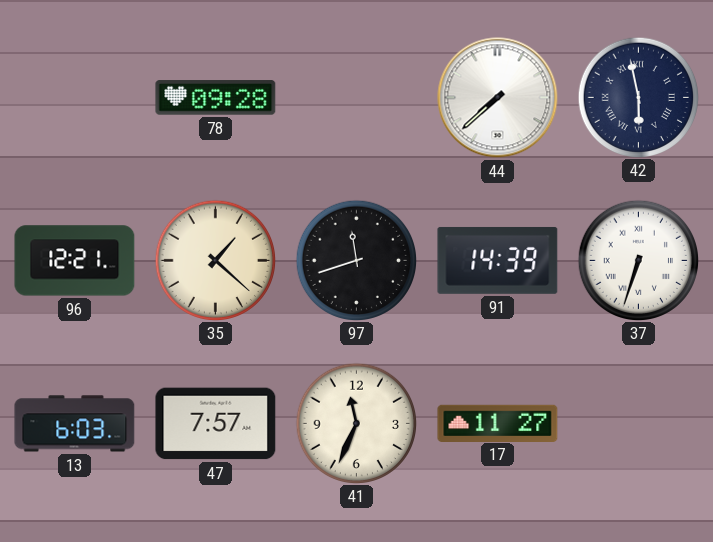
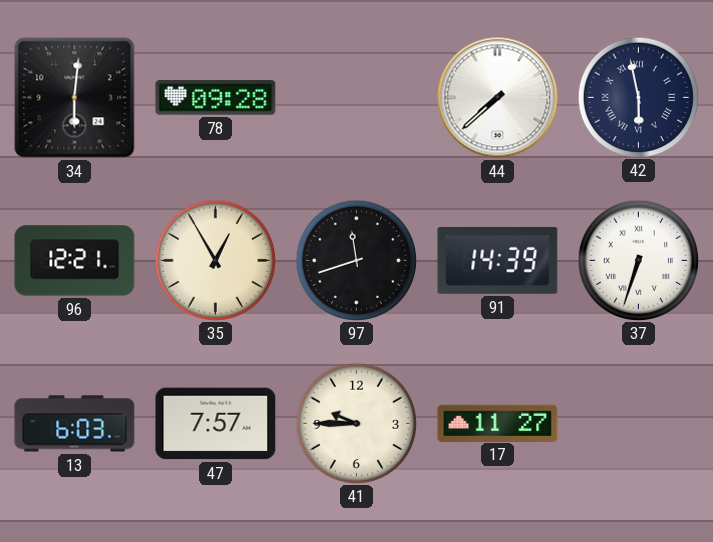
34: none -> 6:01
35: 1:22 -> 12:55
41: 11:34 -> 9:45
